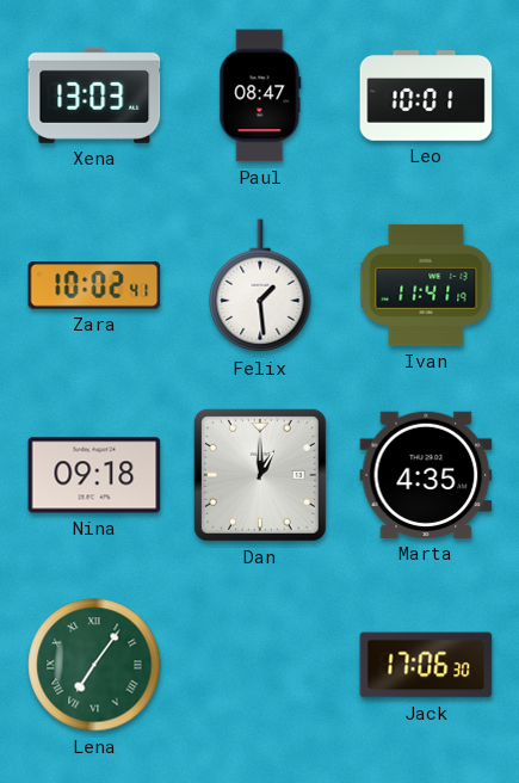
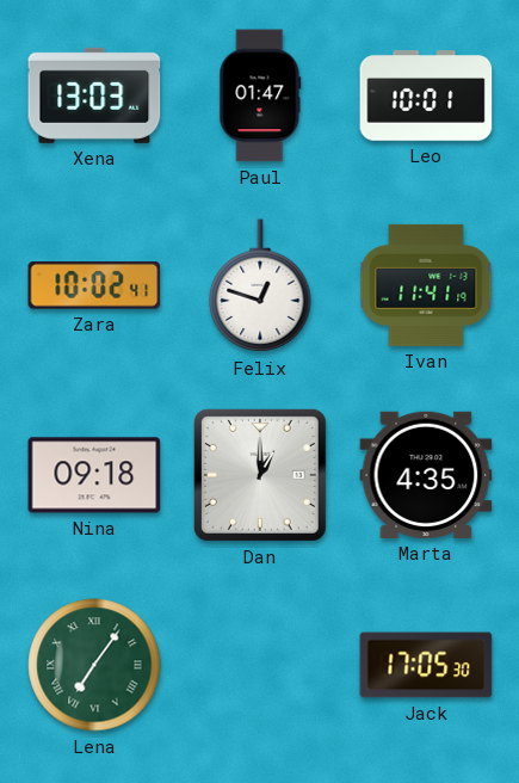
Paul: 08:47 -> 01:47
Felix: 1:29 -> 12:48
Jack: 17:06 -> 17:05
